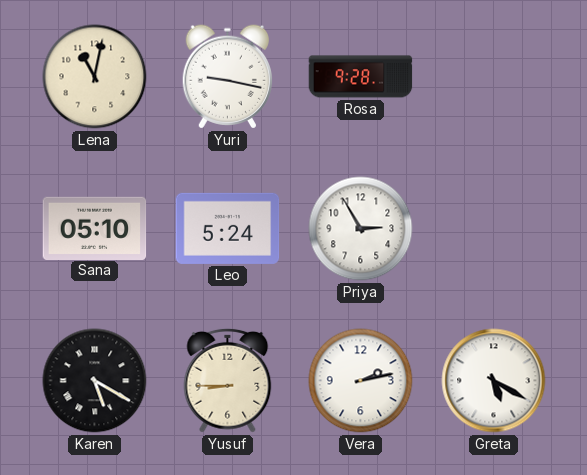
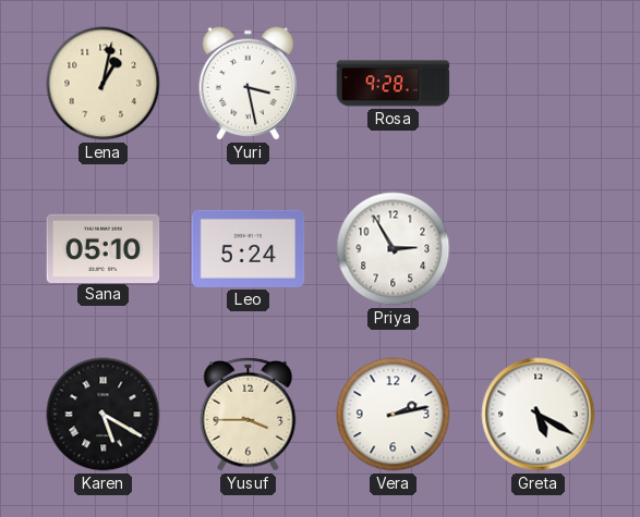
Lena: 11:02 -> 1:02
Yuri: 9:17 -> 3:28
Yusuf: 8:45 -> 3:45
